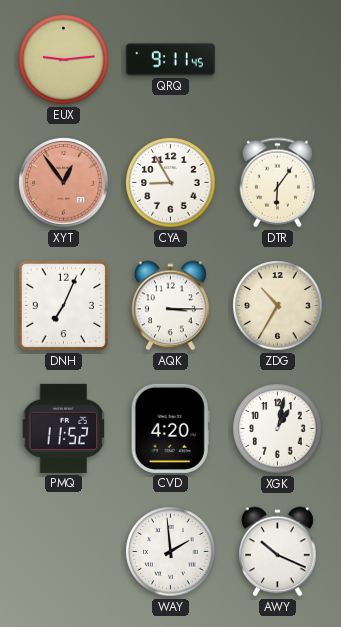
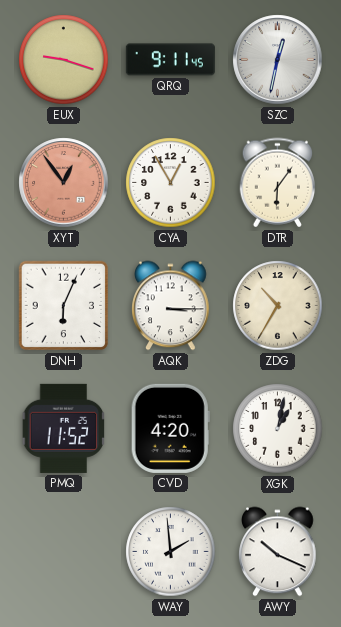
EUX: 9:14 -> 9:18
SZC: none -> 12:32
CYA: 8:55 -> 12:55
DNH: 7:04 -> 6:04
